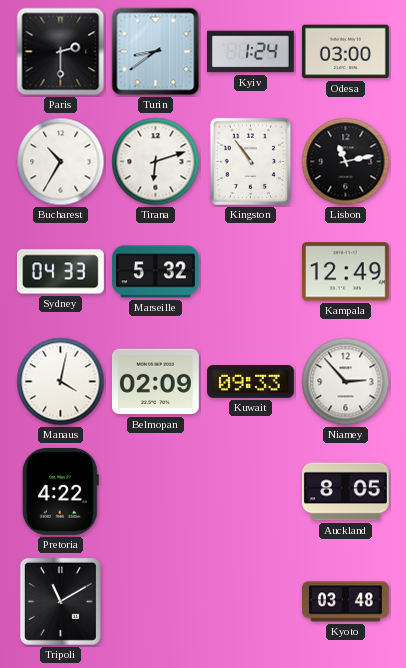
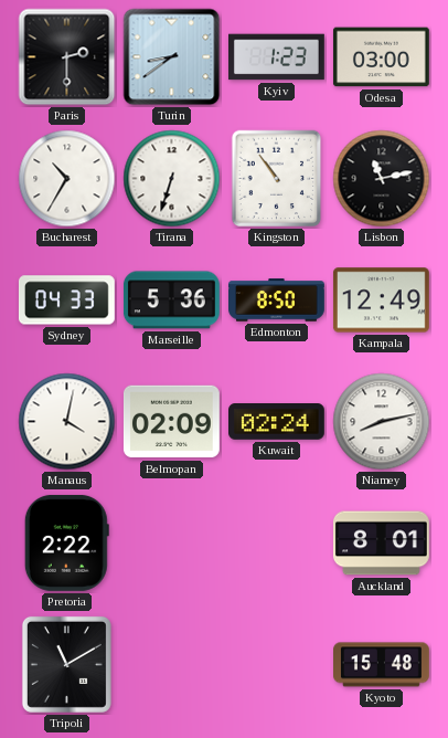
Kyiv: 1:24 -> 1:23
Tirana: 6:12 -> 6:33
Marseille: 5:32 -> 5:36
Edmonton: none -> 8:50
Kuwait: 09:33 -> 02:24
Niamey: 2:53 -> 8:13
Pretoria: 4:22 -> 2:22
Auckland: 8:05 -> 8:01
Kyoto: 03:48 -> 15:48
